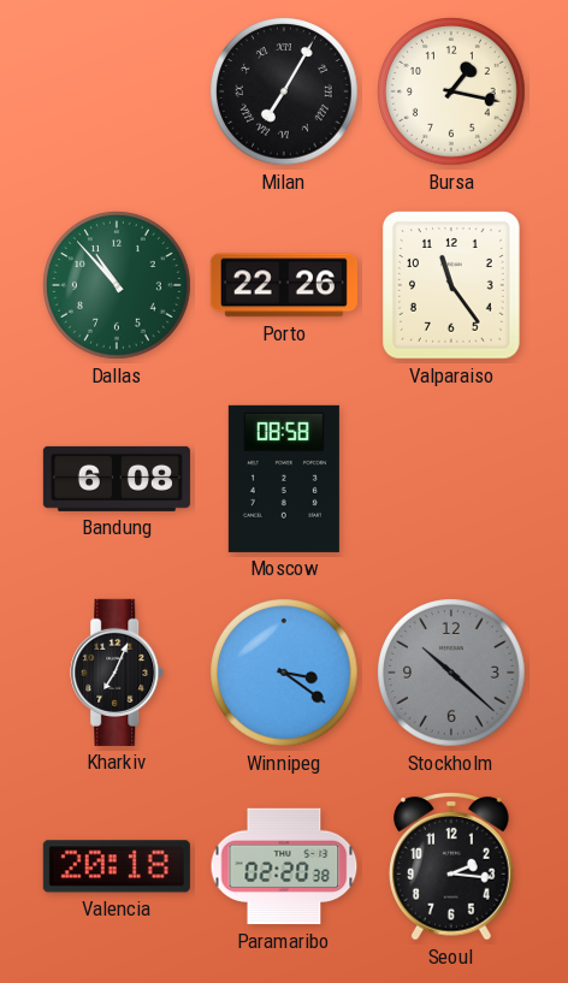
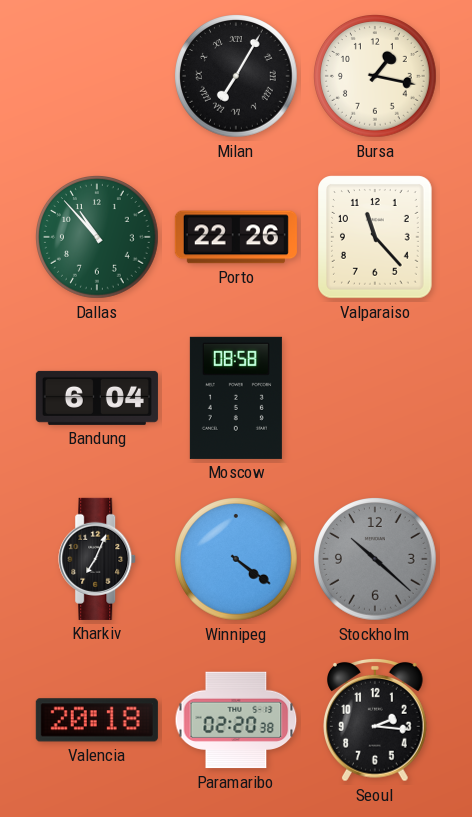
Valparaiso: 11:24 -> 11:23
Bandung: 6:08 -> 6:04
Winnipeg: 3:21 -> 4:21
